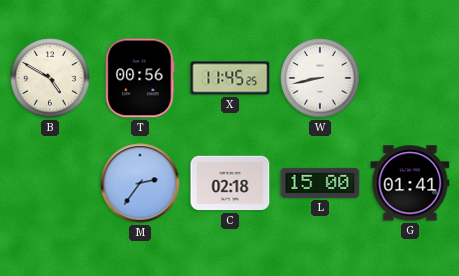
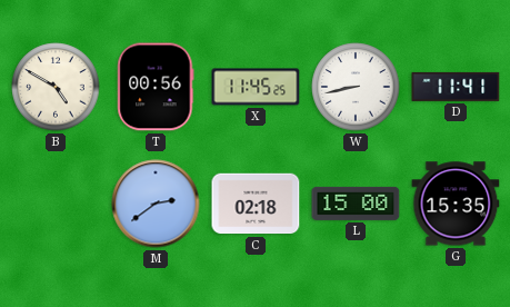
D: none -> 11:41
M: 2:36 -> 2:39
G: 01:41 -> 15:35
